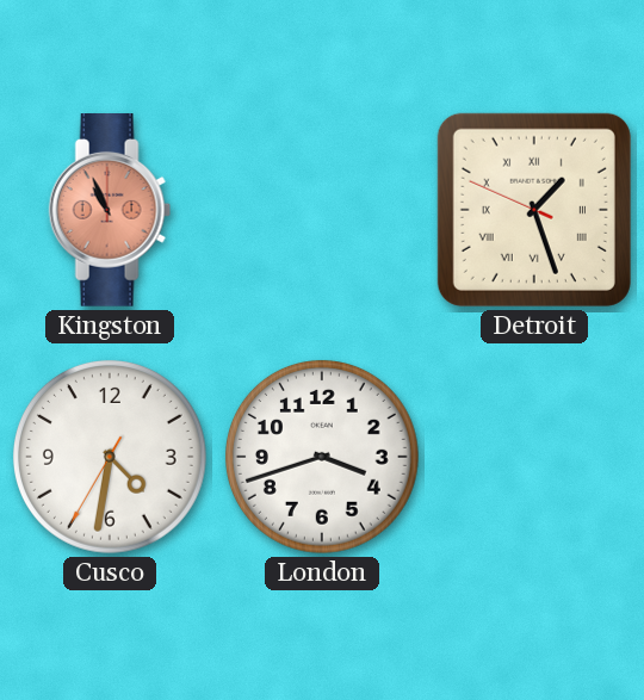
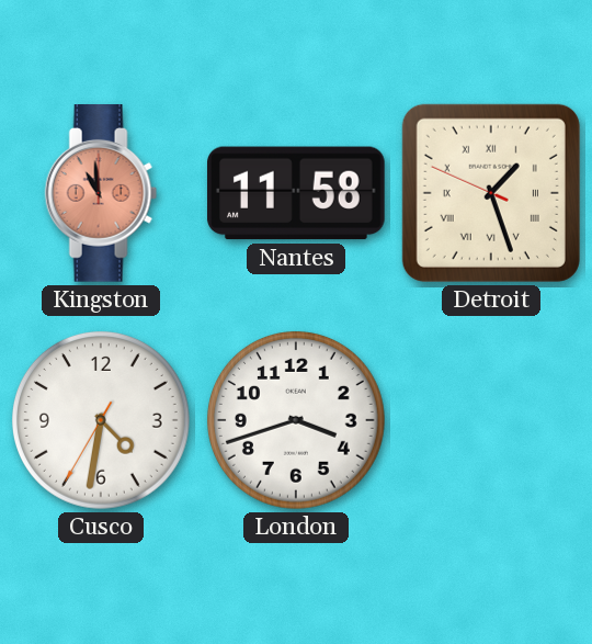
Kingston: 10:56 -> 10:59
Nantes: none -> 11:58
